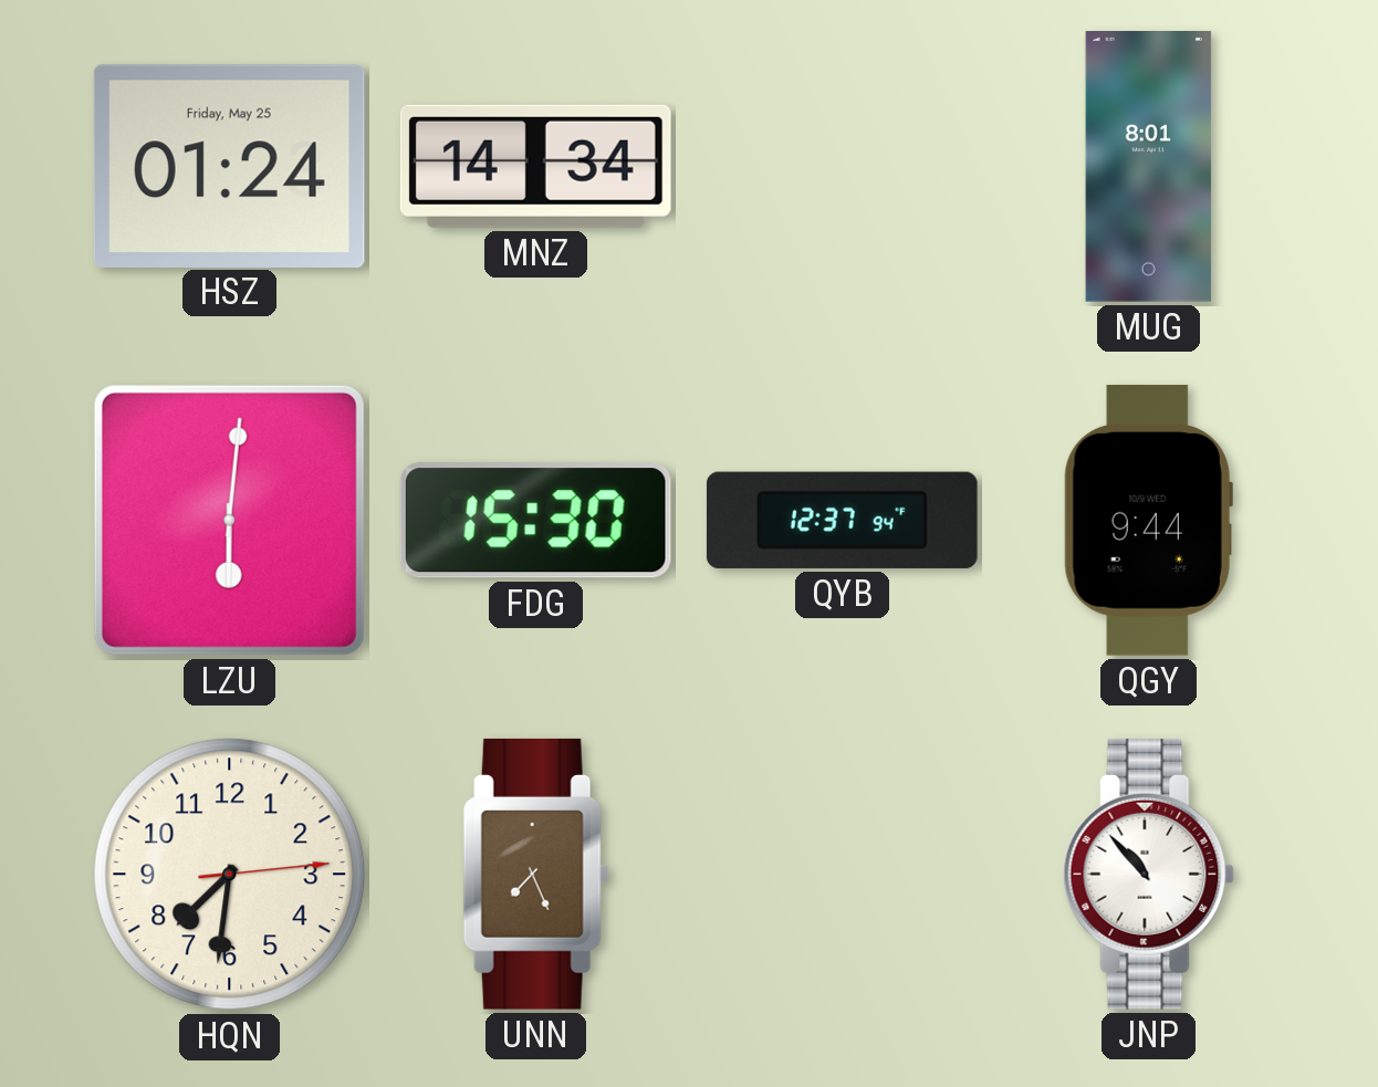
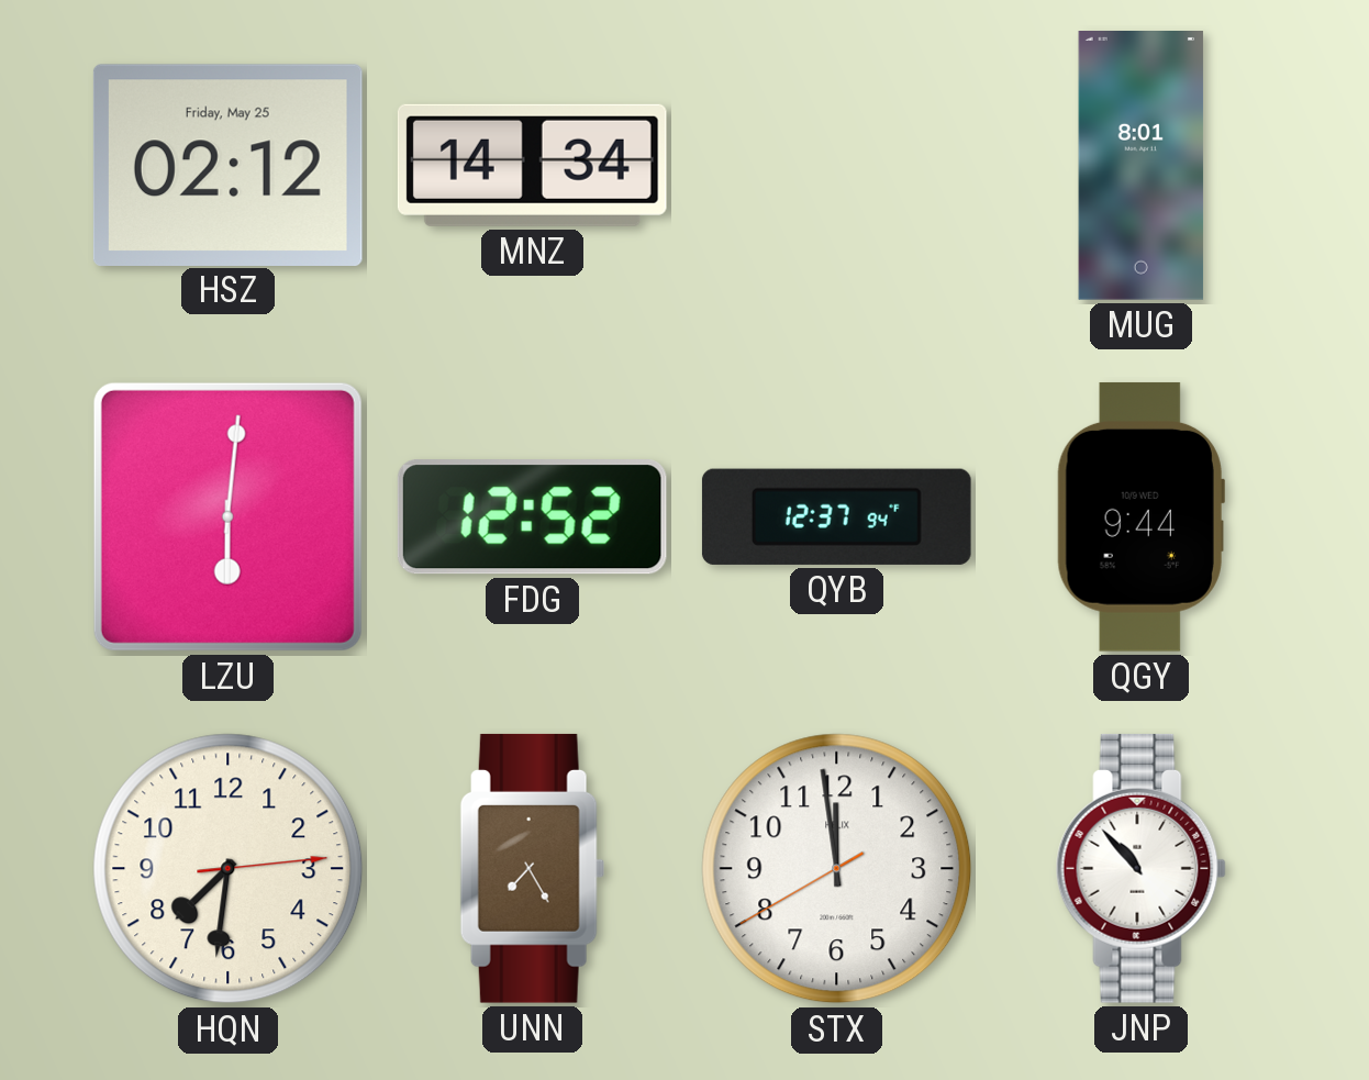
HSZ: 01:24 -> 02:12
FDG: 15:30 -> 12:52
UNN: 7:26 -> 7:25
STX: none -> 11:58
